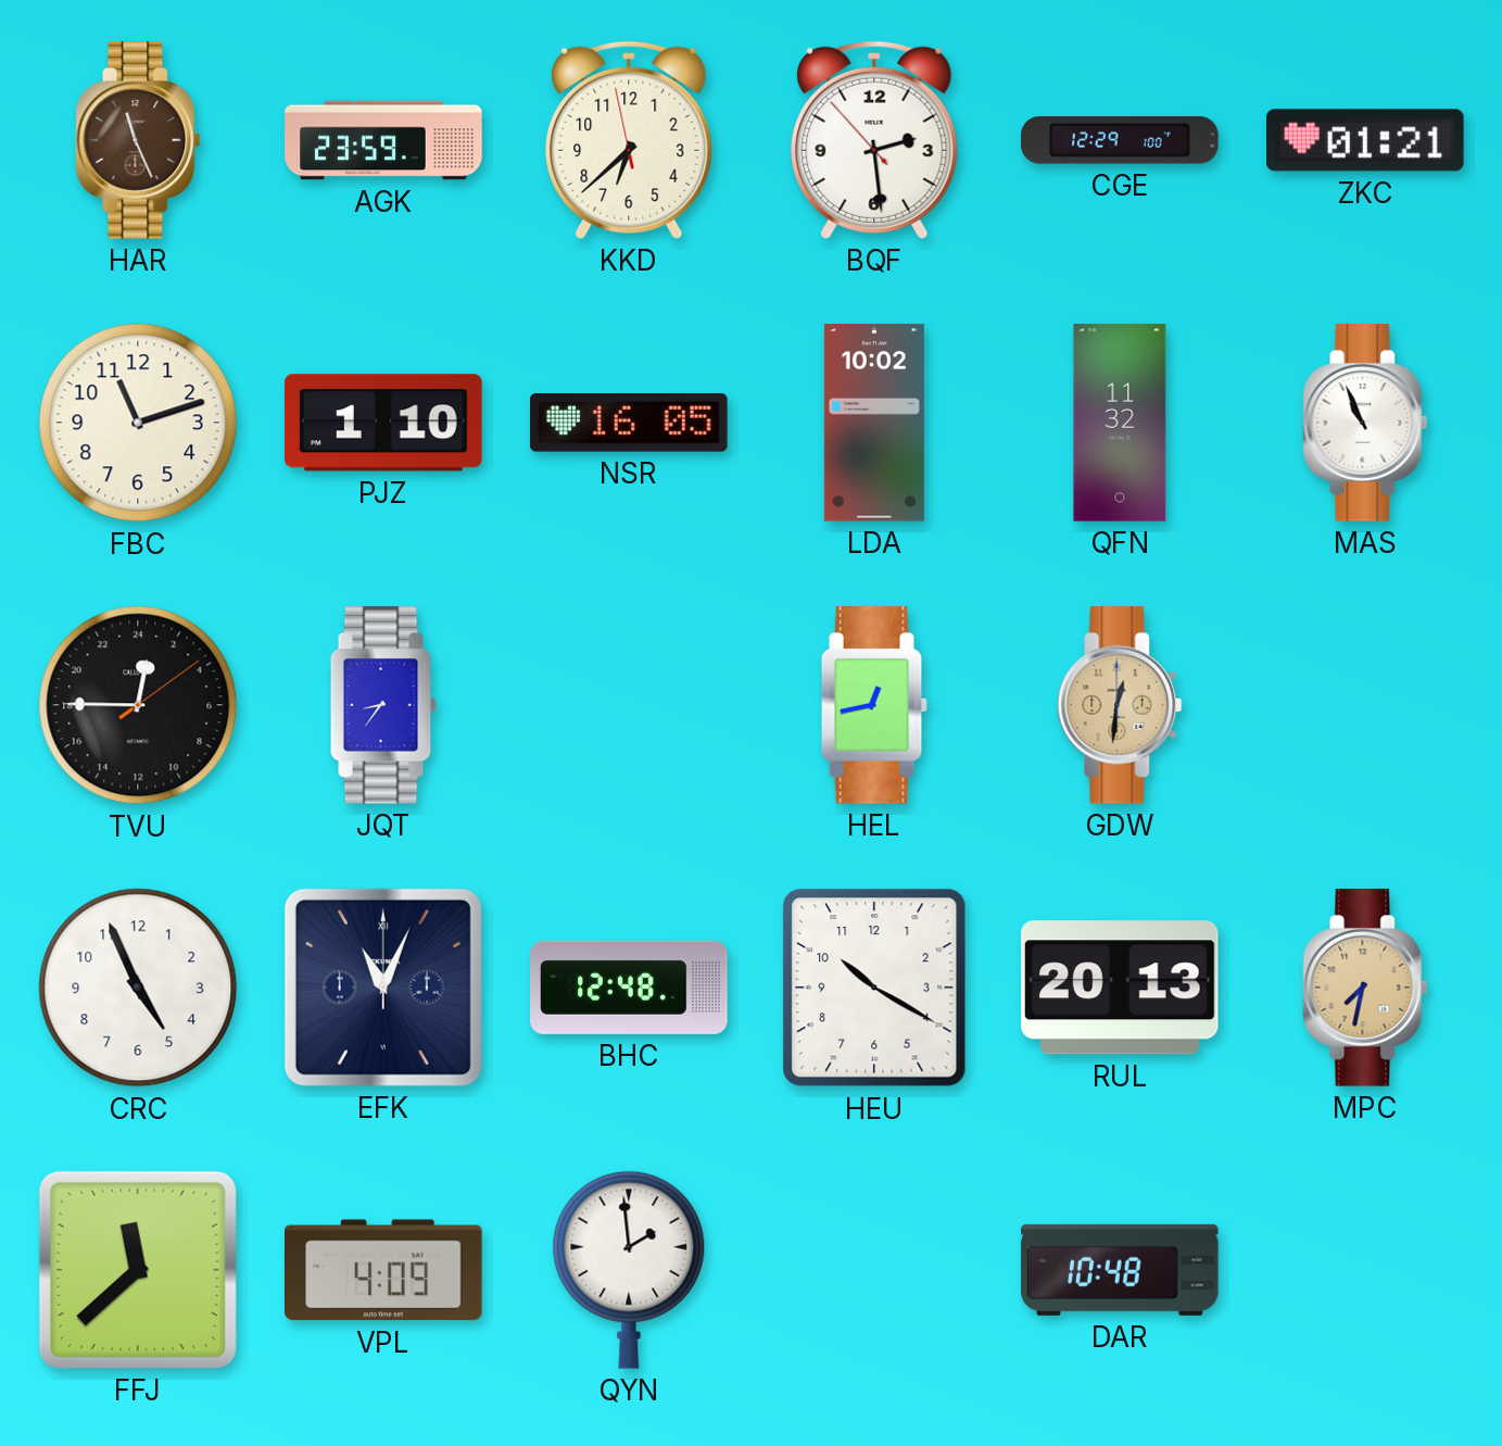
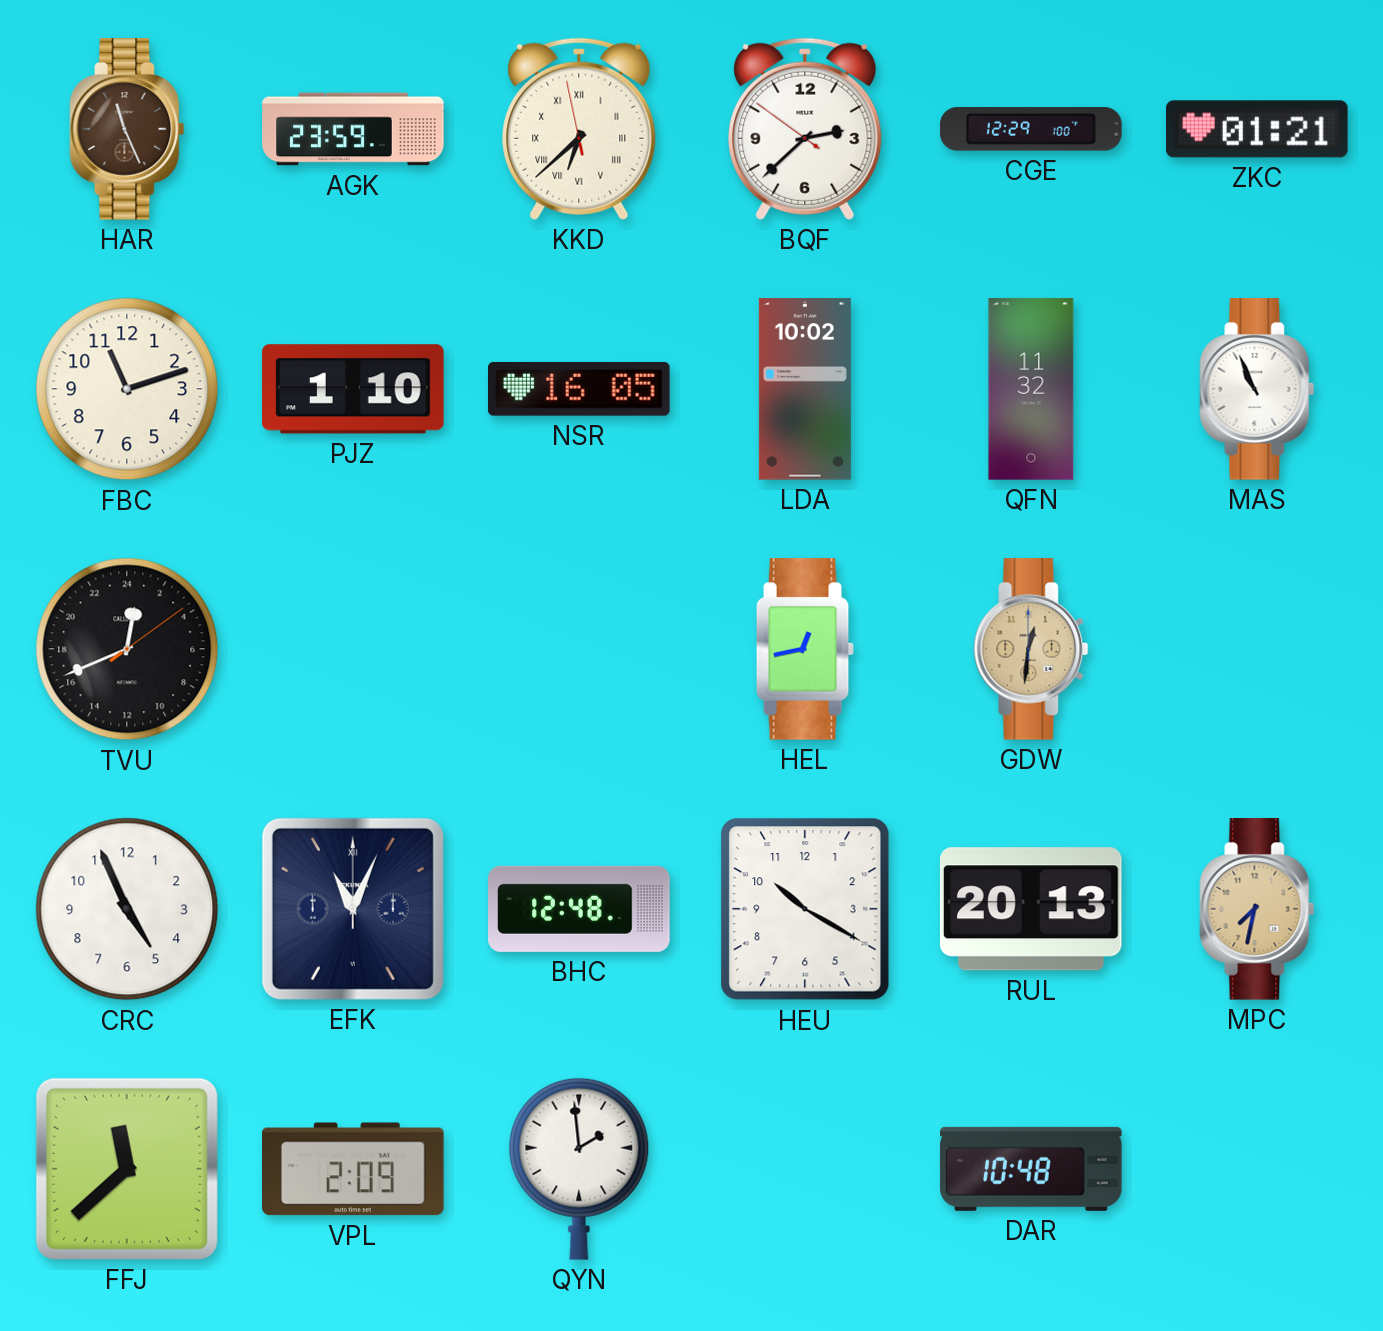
KKD numerals: Arabic -> Roman
BQF: 2:28 -> 2:37
TVU: 0:45 -> 0:41
JQT: 8:36 -> none
VPL: 4:09 -> 2:09
